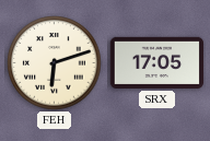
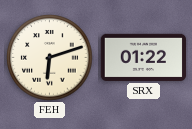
SRX: 17:05 -> 01:22
